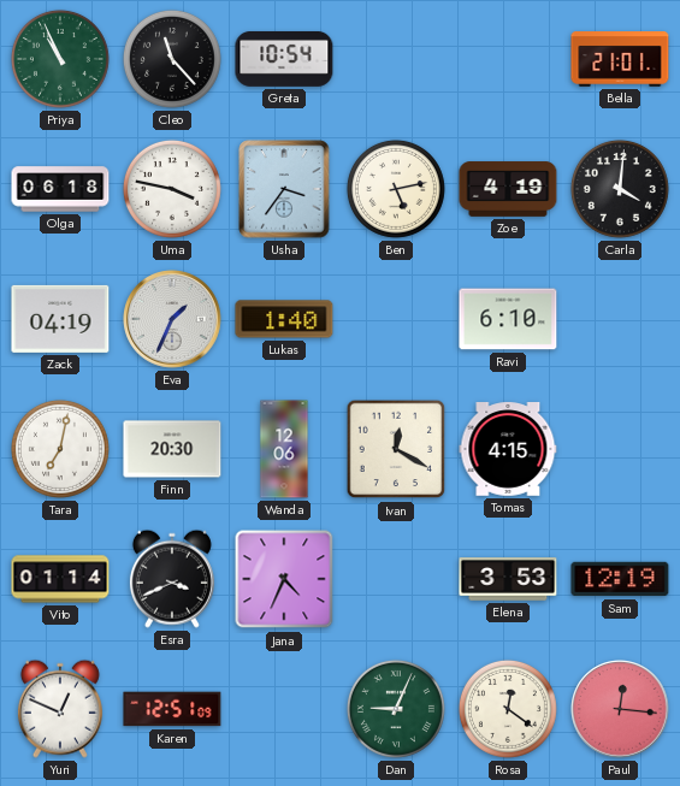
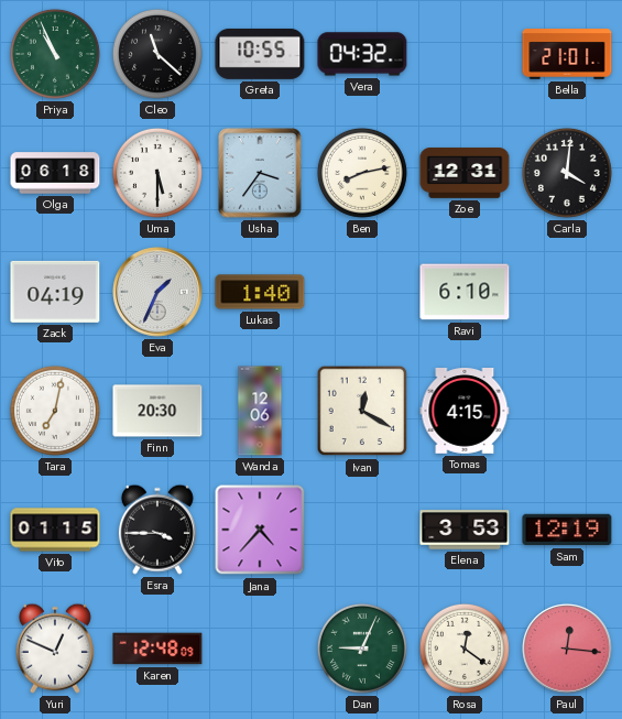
Cleo: 11:23 -> 11:22
Greta: 10:54 -> 10:55
Vera: none -> 04:32
Uma: 3:47 -> 5:30
Ben: 5:13 -> 8:13
Zoe: 4:19 -> 12:31
Vito: 01:14 -> 01:15
Esra: 3:41 -> 3:45
Jana: 4:34 -> 4:37
Karen: 12:51 -> 12:48
